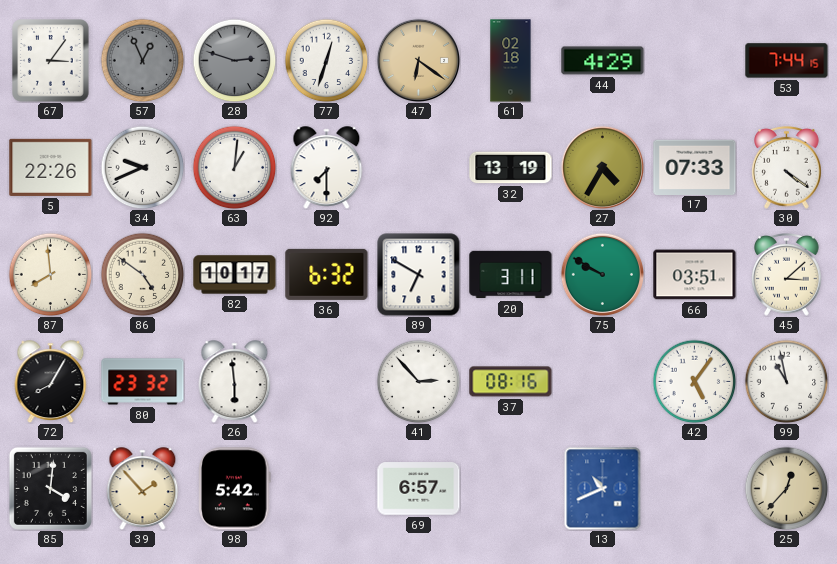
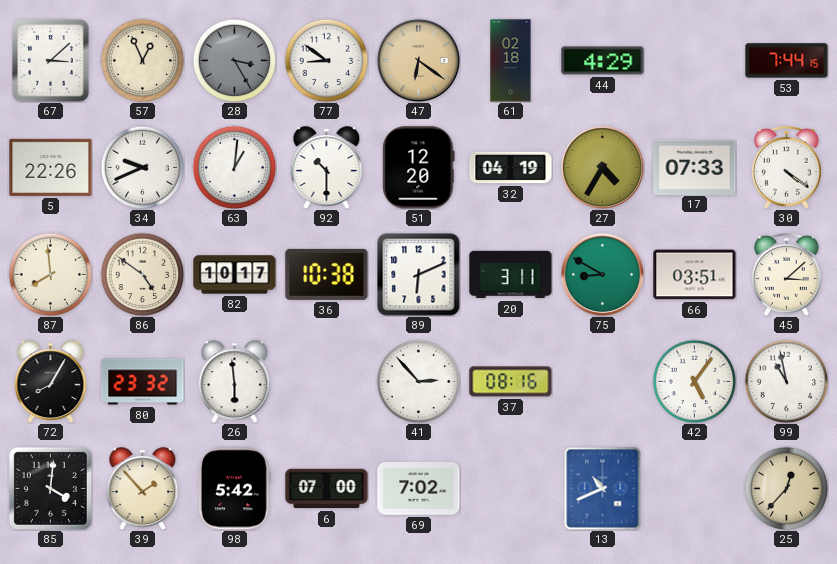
67: 3:06 -> 3:08
57 dial: grey -> cream
28: 2:48 -> 3:25
77: 12:33 -> 8:51
92: 7:30 -> 10:30
51: none -> 12:20
32: 13:19 -> 04:19
36: 6:32 -> 10:38
89: 6:50 -> 6:11
75: 9:50 -> 8:50
6: none -> 07:00
69: 6:57 -> 7:02
